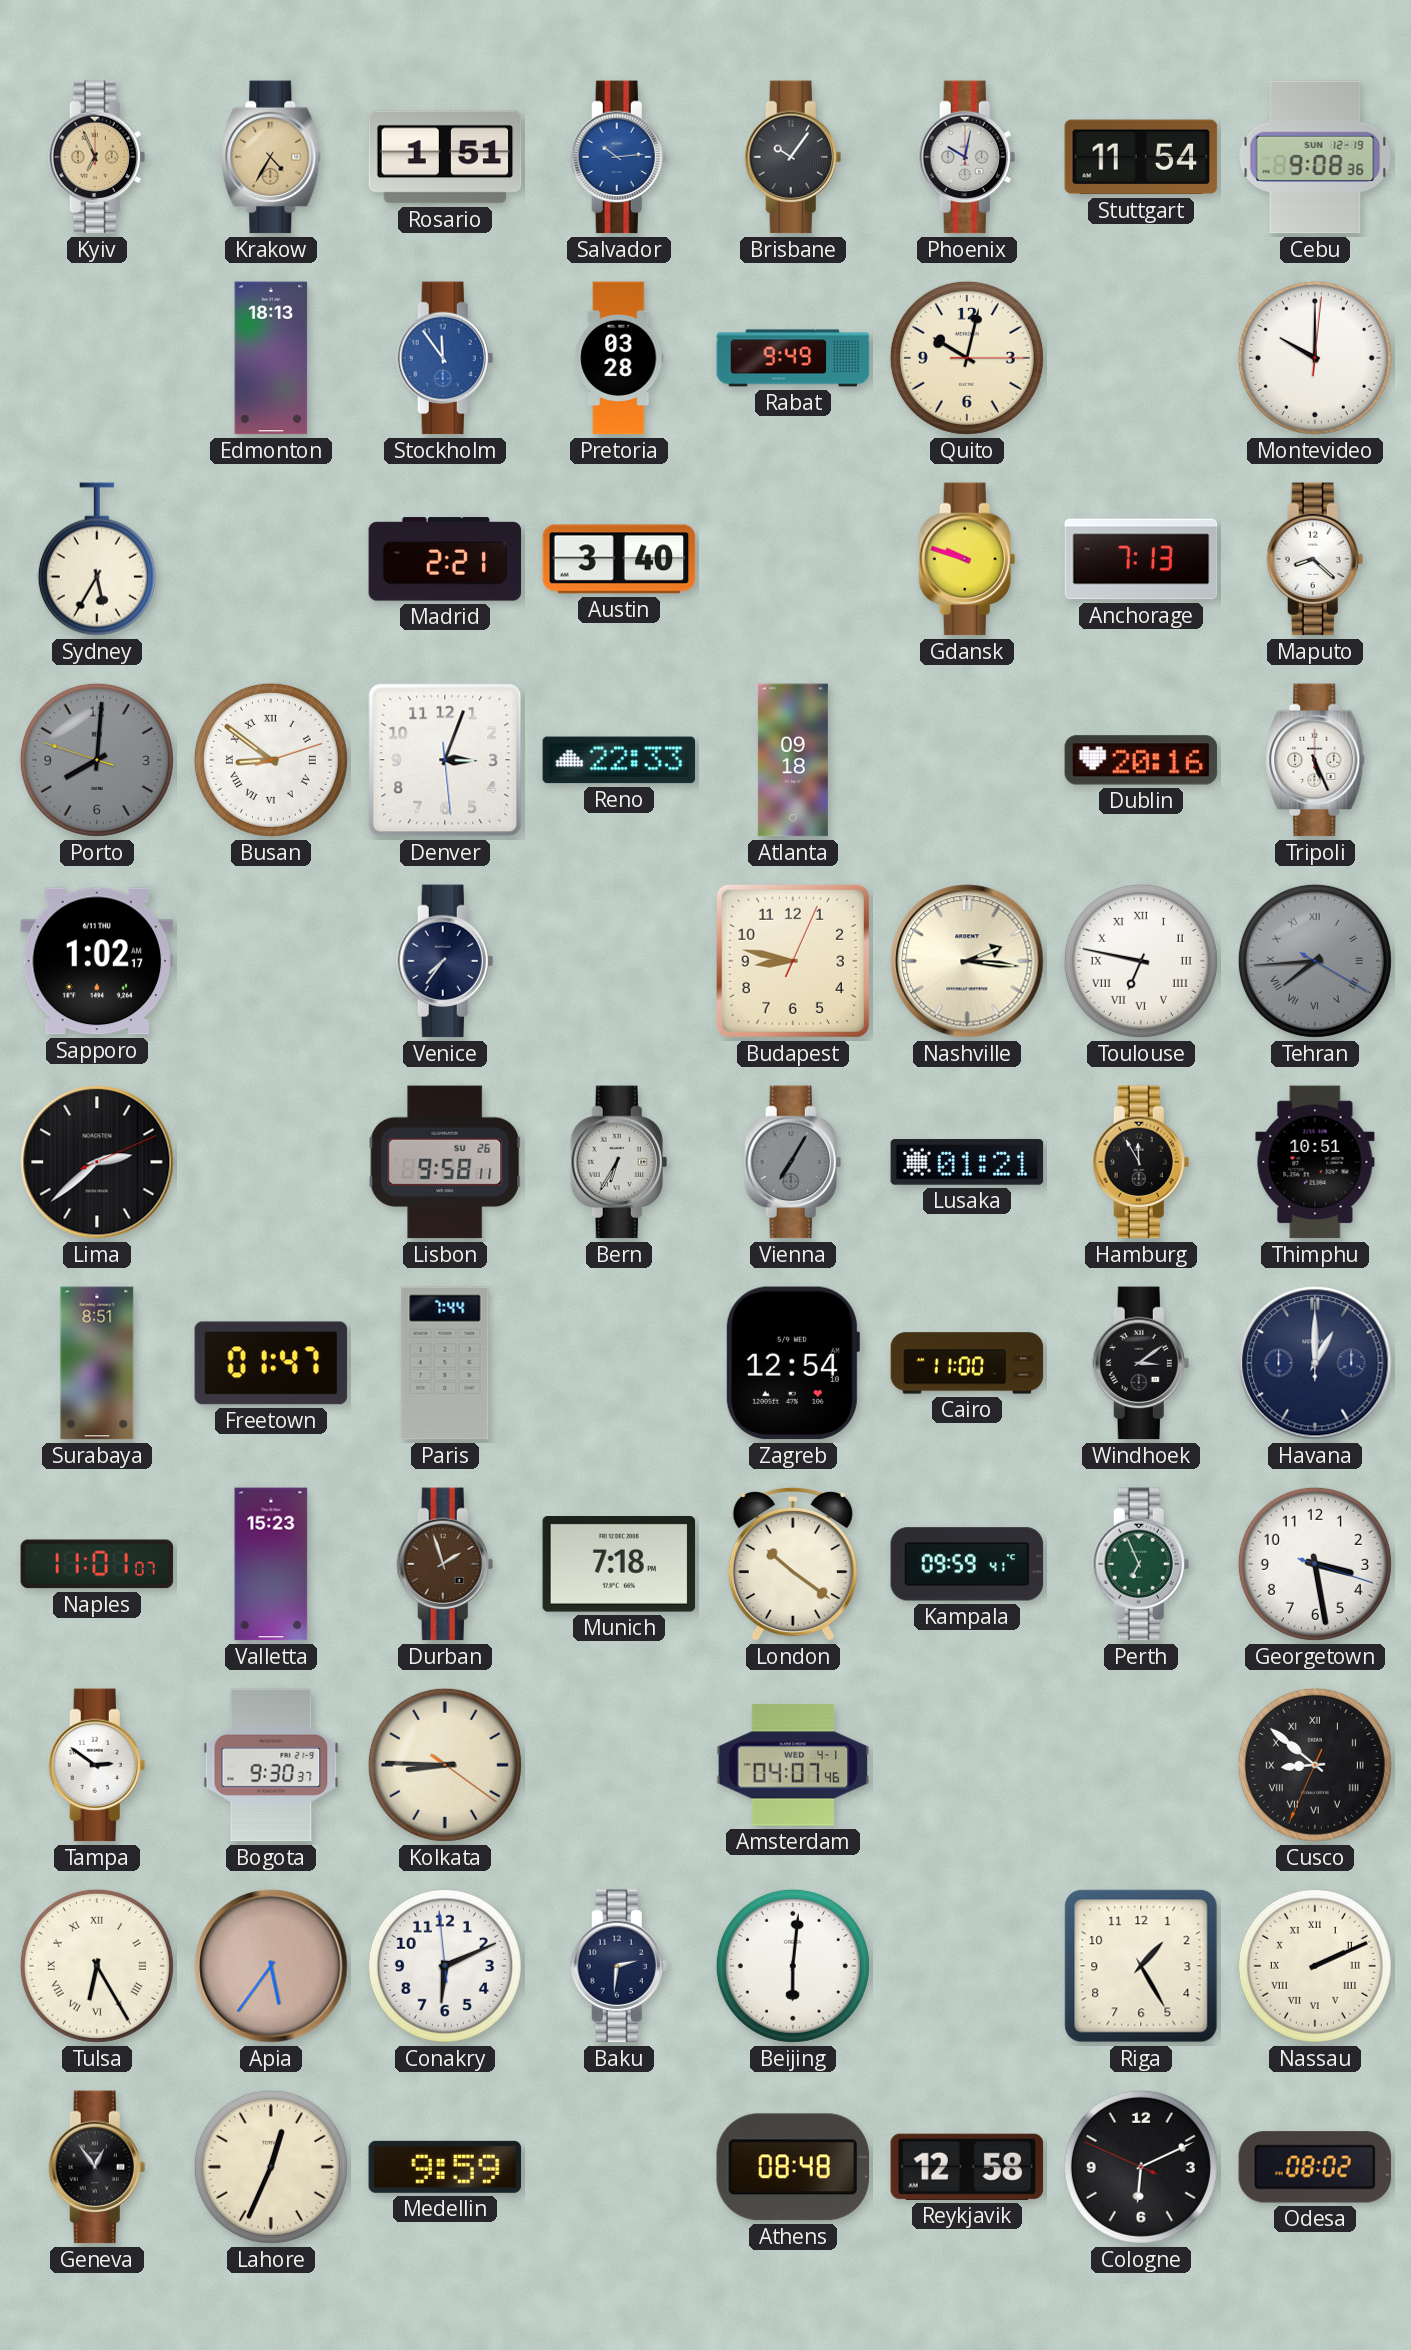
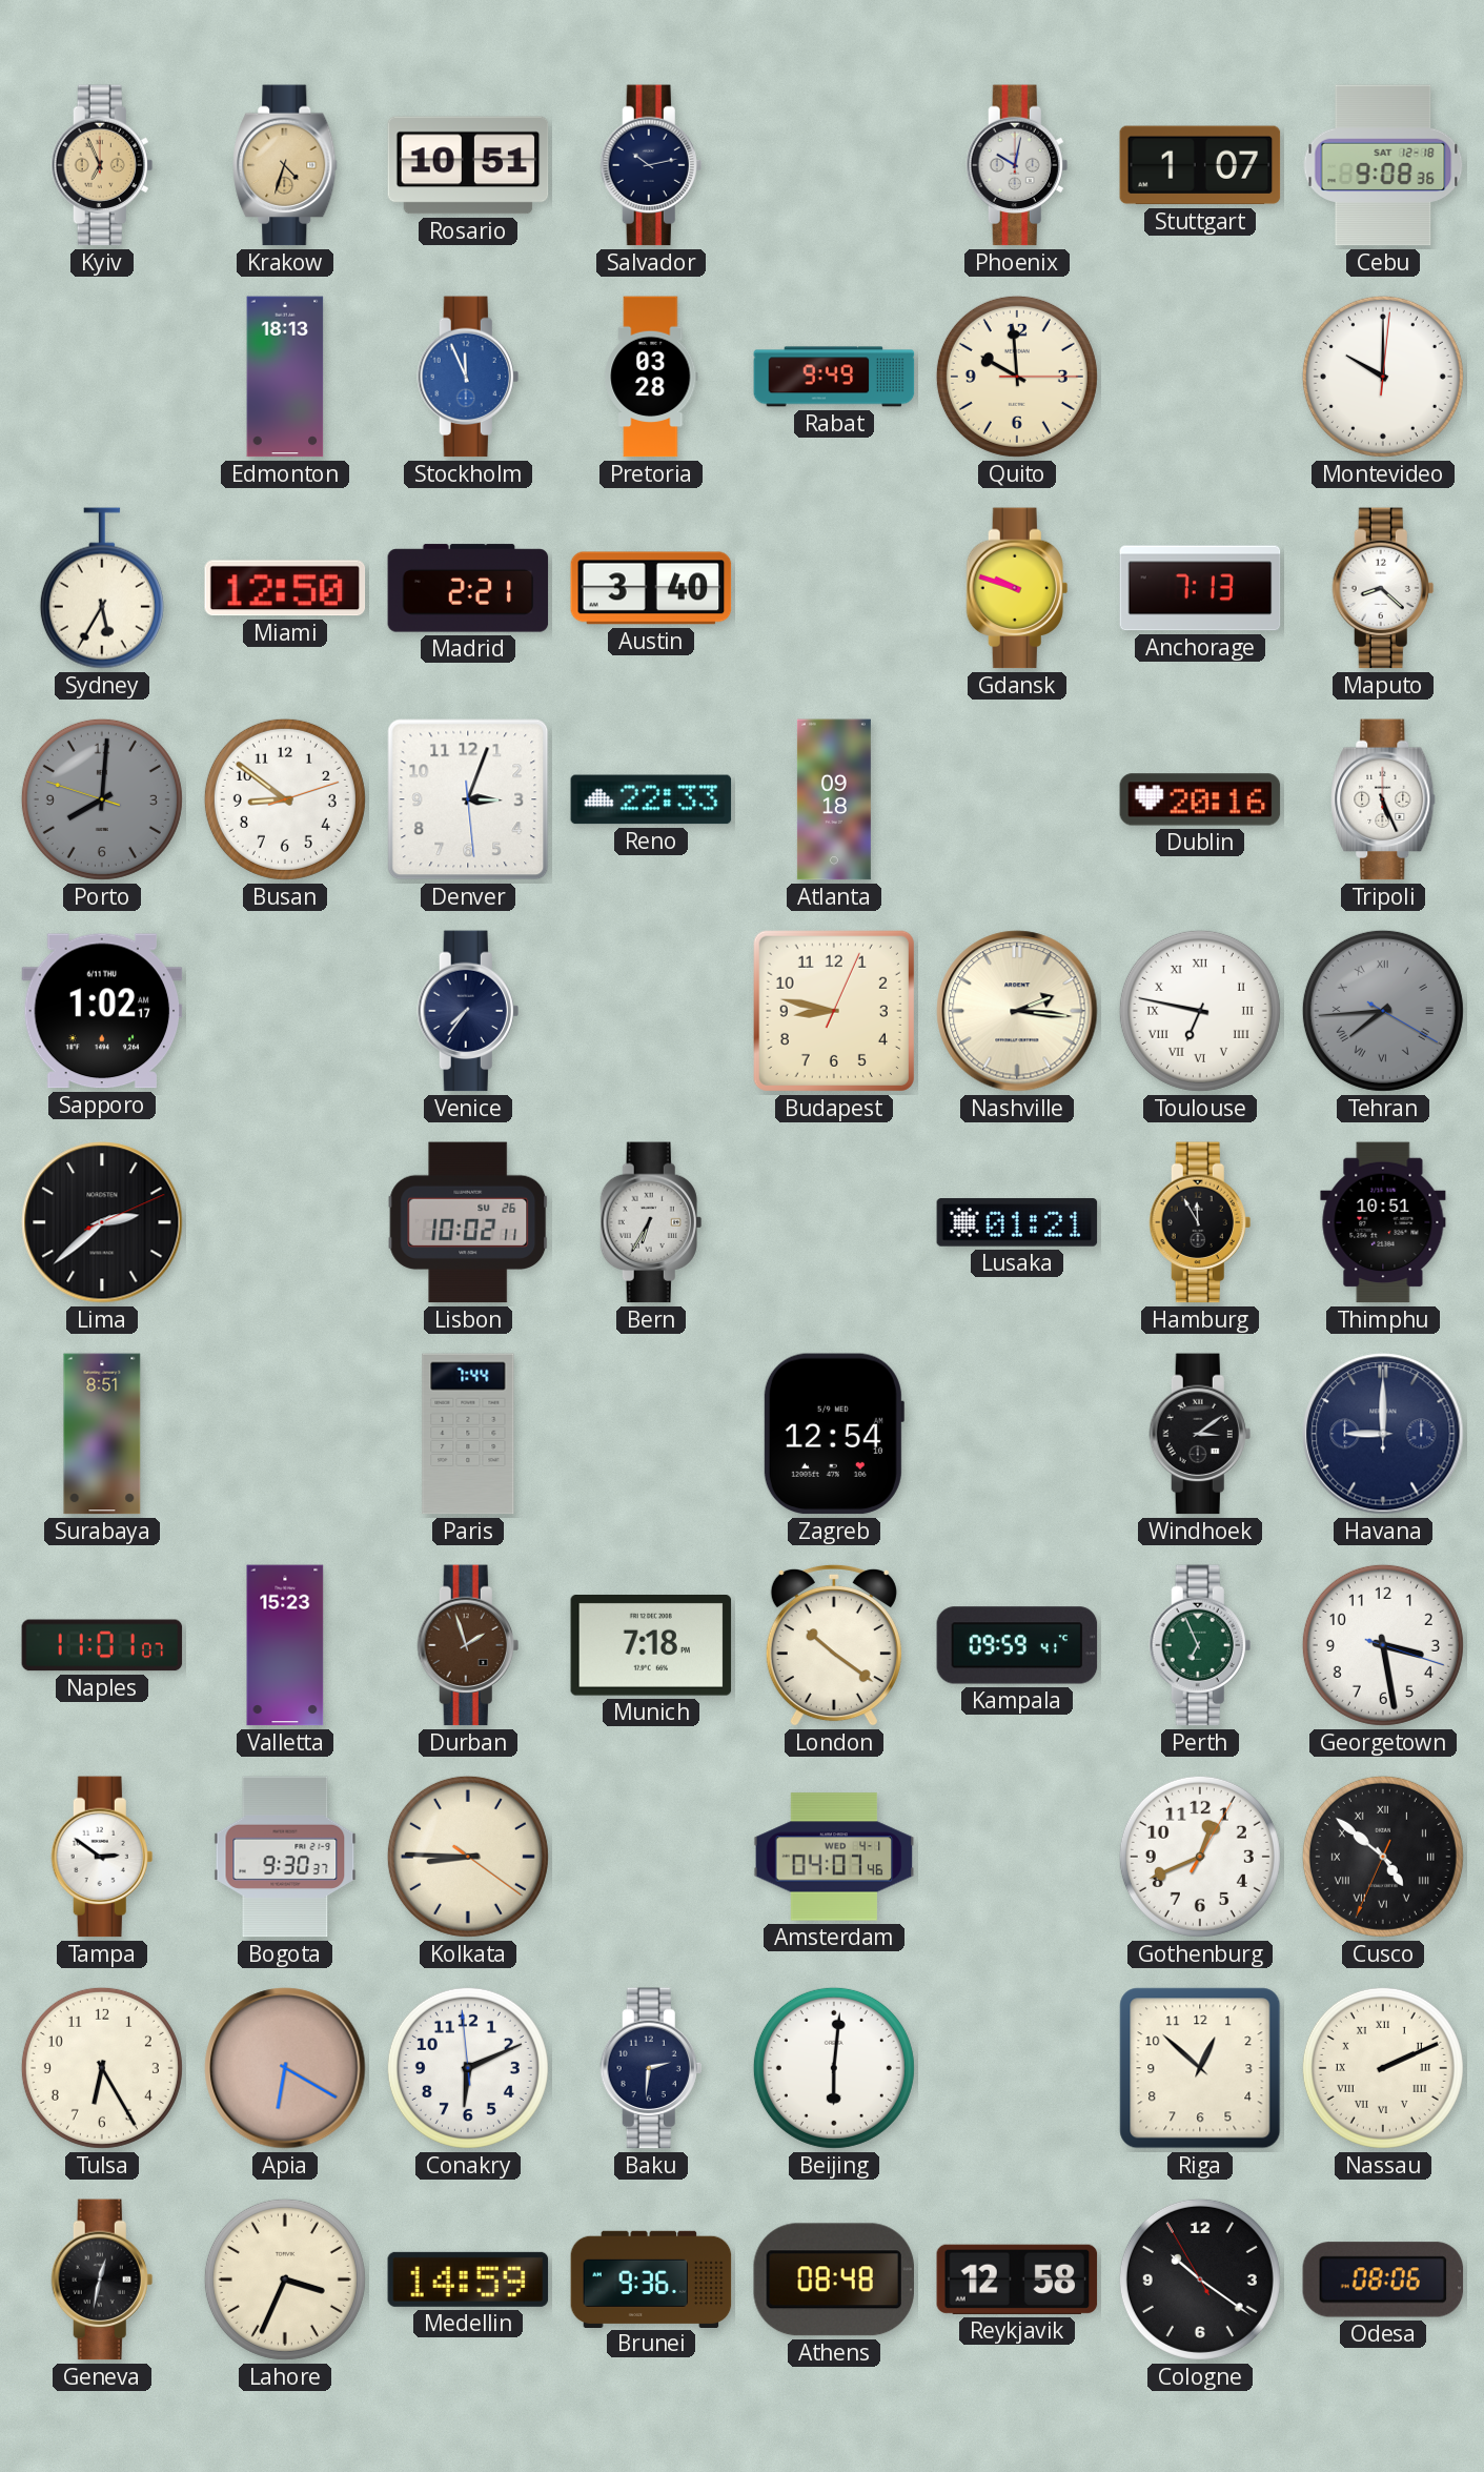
Krakow: 4:35 -> 4:33
Rosario: 1:51 -> 10:51
Salvador: 10:14 -> 10:13
Salvador dial: blue -> navy
Brisbane: 10:06 -> none
Stuttgart: 11:54 -> 1:07
Cebu date: SUN 12-19 -> SAT 12-18
Stockholm: 11:54 -> 11:56
Quito: 10:02 -> 9:59
Miami: none -> 12:50
Busan numerals: Roman -> Arabic
Lisbon: 9:58 -> 10:02
Vienna: 7:05 -> none
Freetown: 01:47 -> none
Cairo: 11:00 -> none
Havana: 1:00 -> 9:00
Gothenburg: none -> 12:41
Cusco: 8:51 -> 4:51
Tulsa numerals: Roman -> Arabic
Apia: 5:36 -> 6:20
Riga: 1:25 -> 12:52
Geneva: 12:54 -> 12:32
Lahore: 12:34 -> 3:34
Medellin: 9:59 -> 14:59
Brunei: none -> 9:36
Cologne: 6:10 -> 10:20
Odesa: 08:02 -> 08:06
